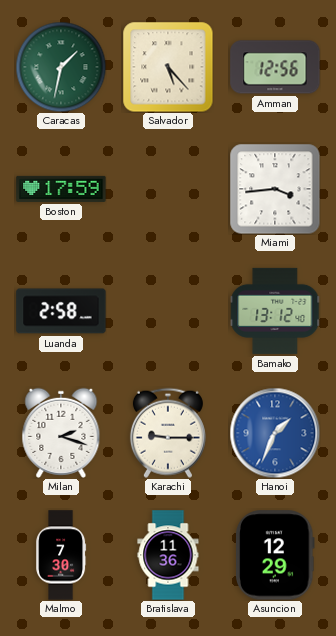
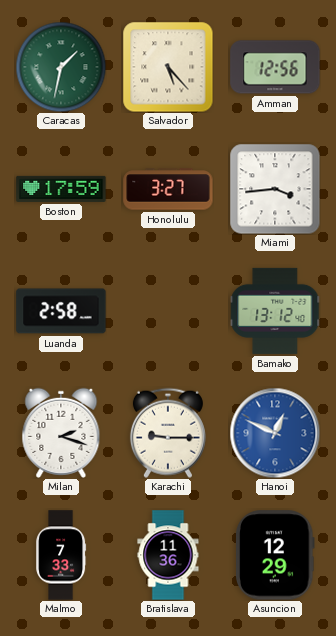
Honolulu: none -> 3:27
Hanoi: 1:34 -> 12:49
Malmo: 7:30 -> 7:33
